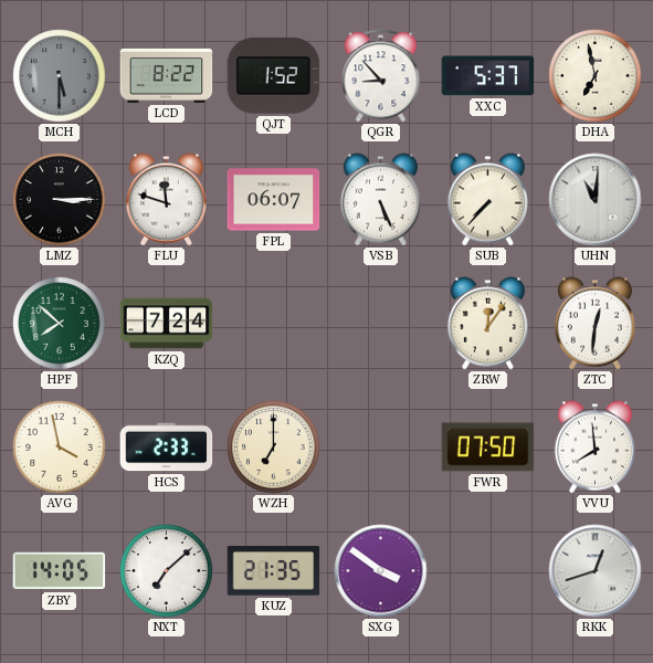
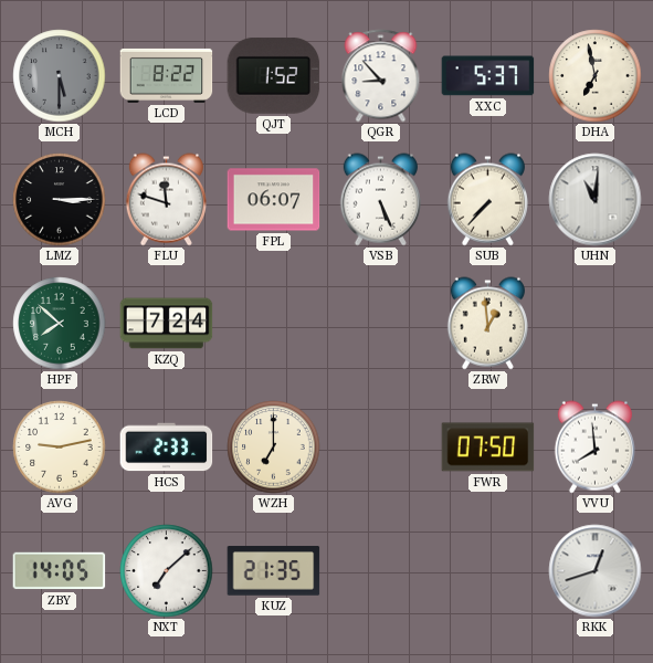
ZRW: 12:06 -> 12:59
ZTC: 12:31 -> none
AVG: 3:58 -> 9:13
SXG: 3:51 -> none
